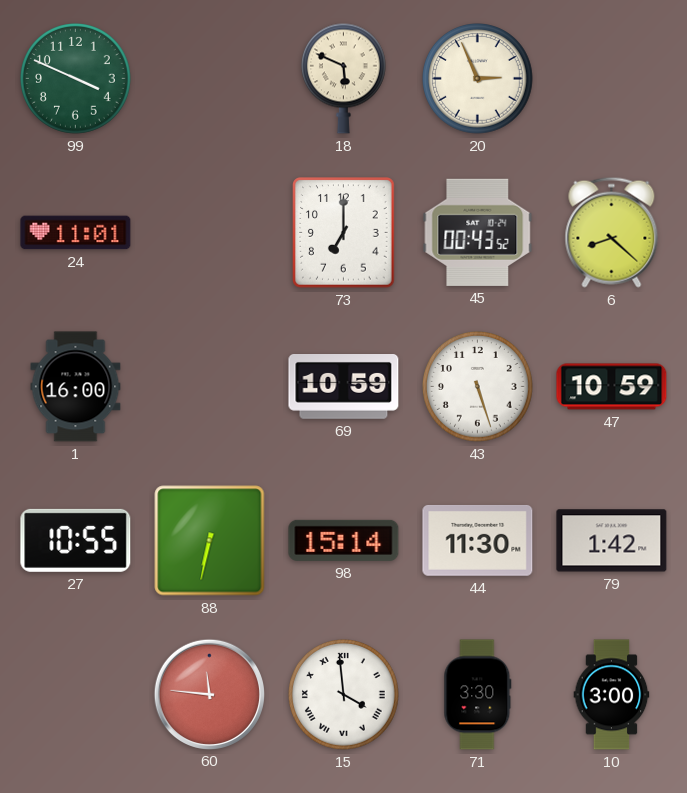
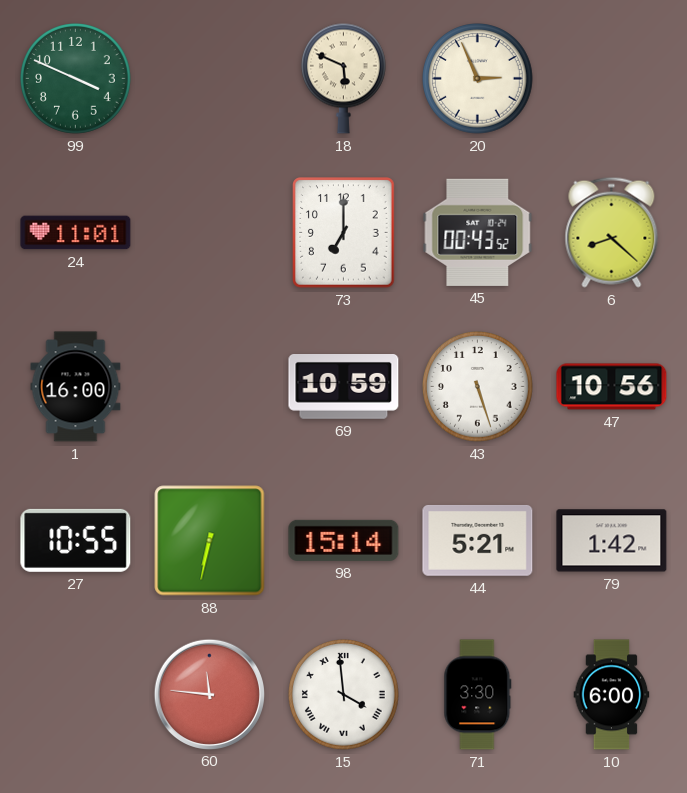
47: 10:59 -> 10:56
44: 11:30 -> 5:21
10: 3:00 -> 6:00
